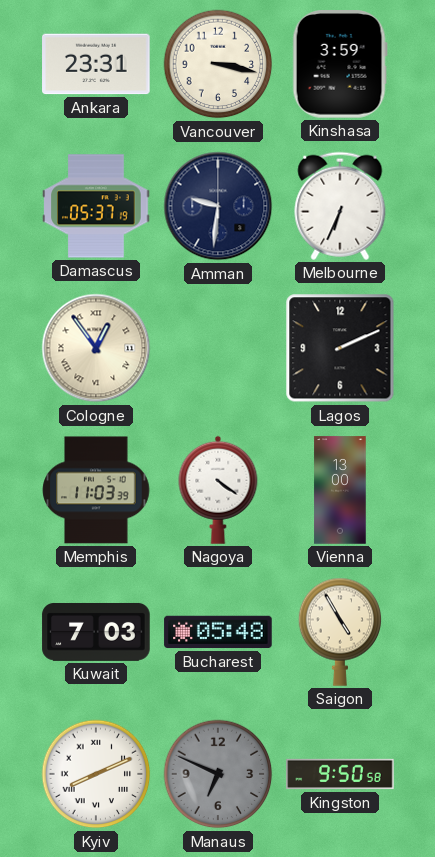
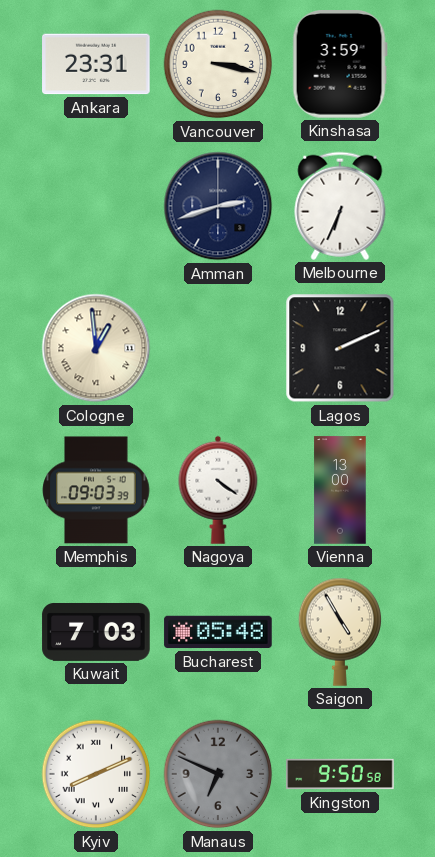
Damascus: 05:37 -> none
Amman: 9:31 -> 2:42
Cologne: 12:54 -> 12:59
Memphis: 11:03 -> 09:03
